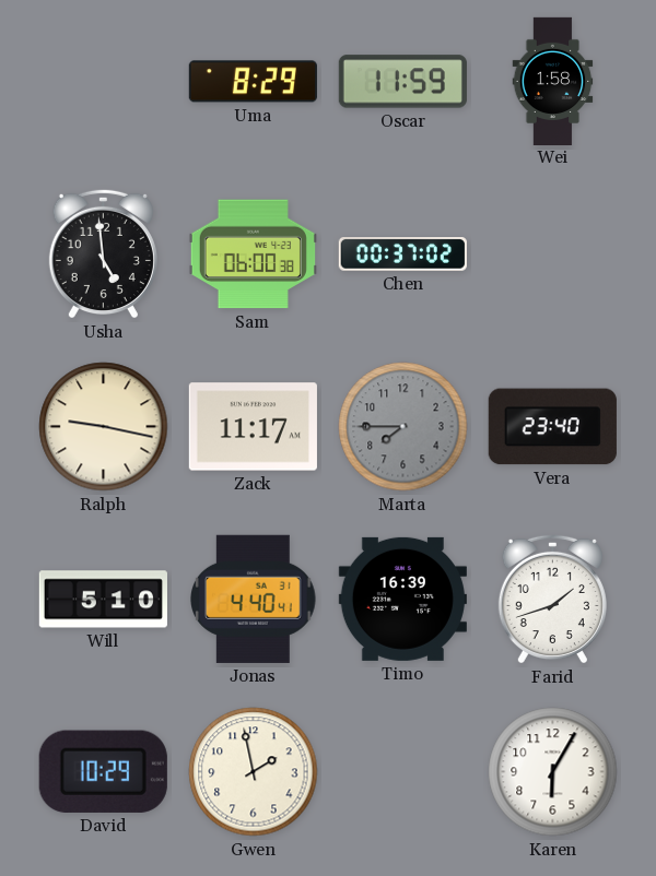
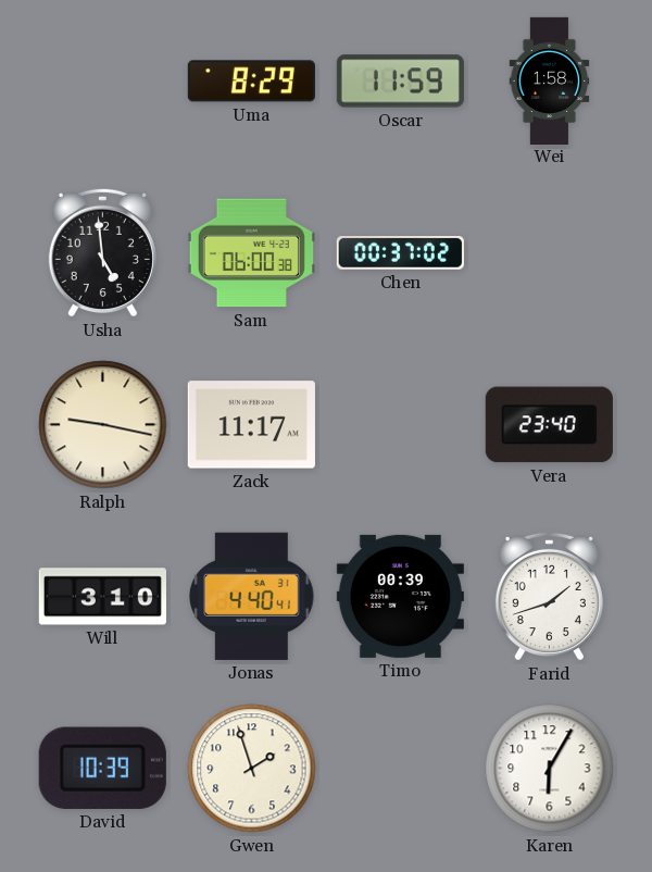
Marta: 7:45 -> none
Will: 5:10 -> 3:10
Timo: 16:39 -> 00:39
David: 10:29 -> 10:39
Gwen: 1:58 -> 1:57
